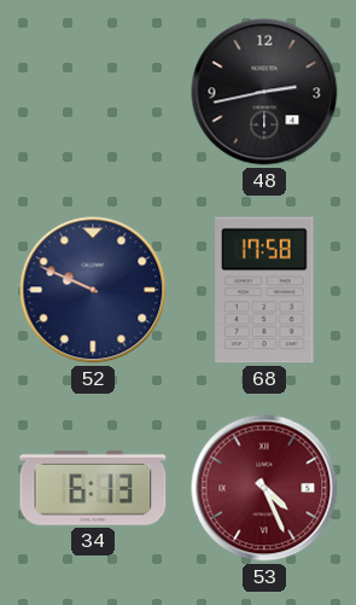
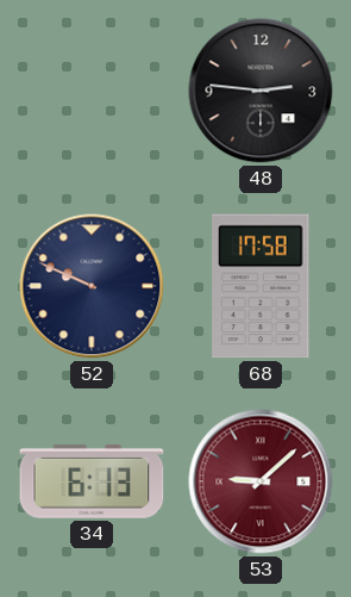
48: 2:43 -> 2:46
53: 4:26 -> 9:08
